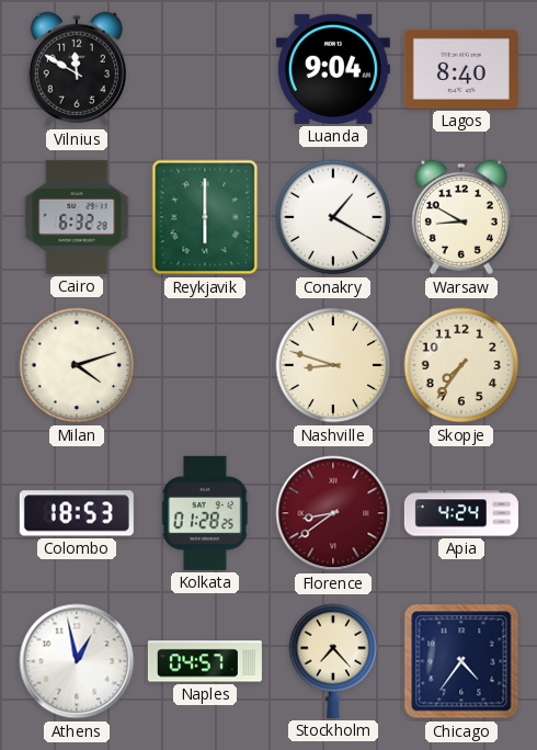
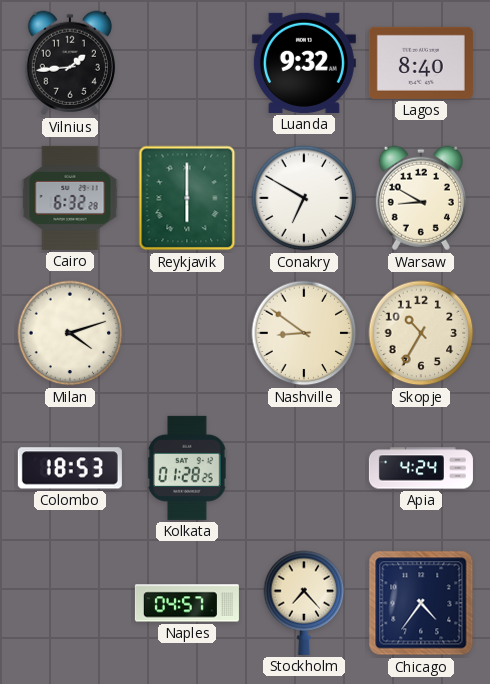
Vilnius: 11:50 -> 1:44
Luanda: 9:04 -> 9:32
Conakry: 1:20 -> 6:50
Nashville: 8:48 -> 8:51
Skopje: 7:36 -> 10:35
Florence: 8:39 -> none
Athens: 12:58 -> none
